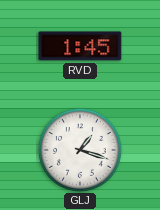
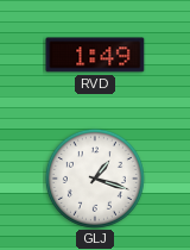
RVD: 1:45 -> 1:49
